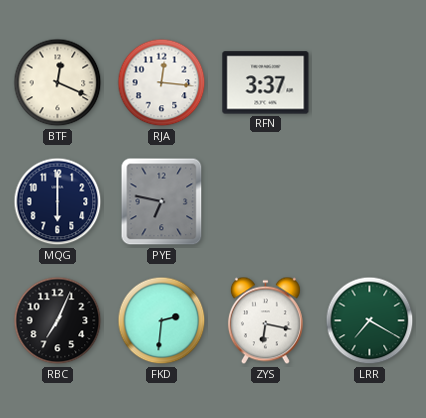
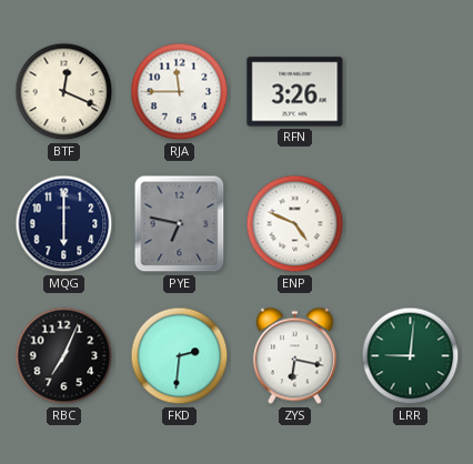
RJA: 12:16 -> 11:45
RFN: 3:37 -> 3:26
ENP: none -> 4:49
LRR: 7:20 -> 9:01
